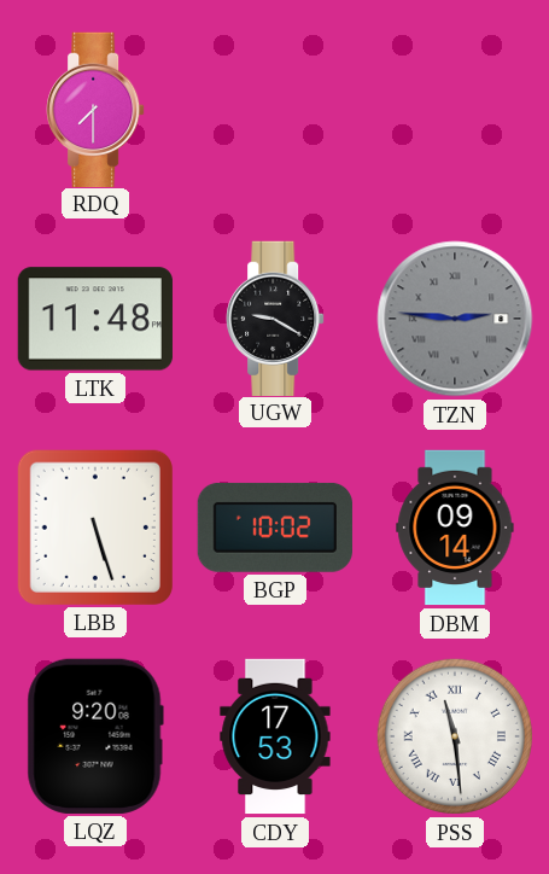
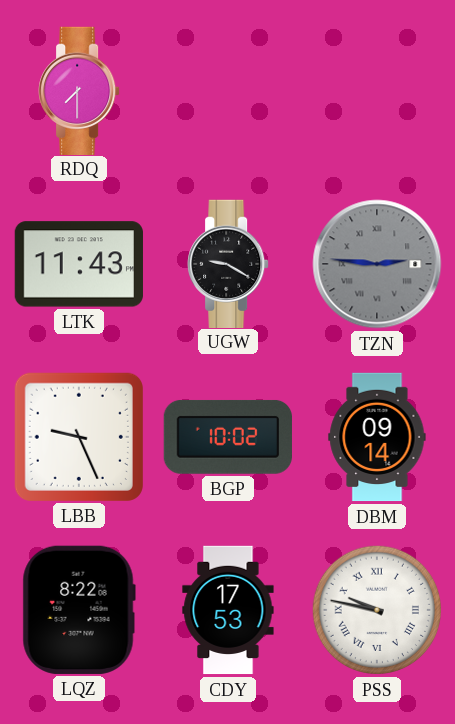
LTK: 11:48 -> 11:43
LBB: 5:27 -> 9:26
LQZ: 9:20 -> 8:22
PSS: 11:29 -> 9:47
